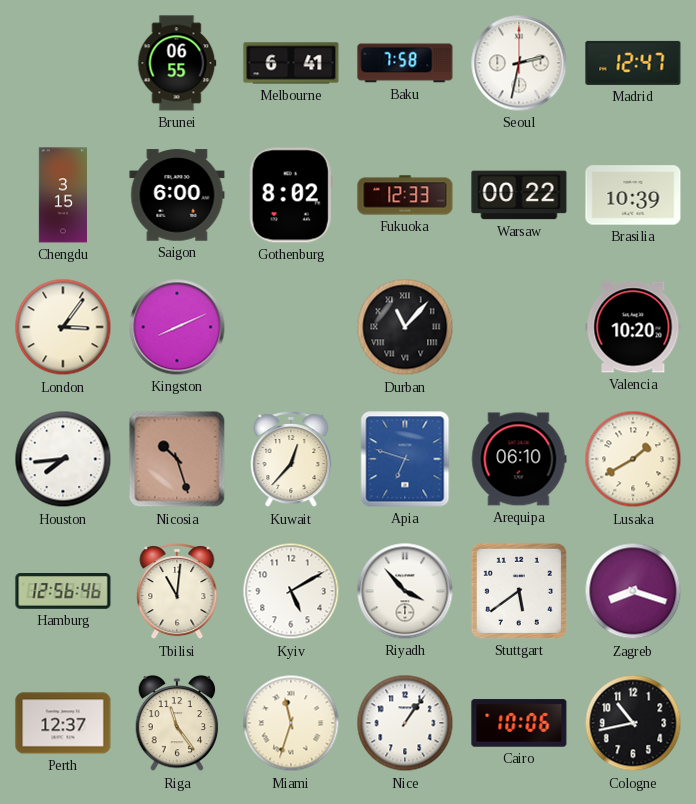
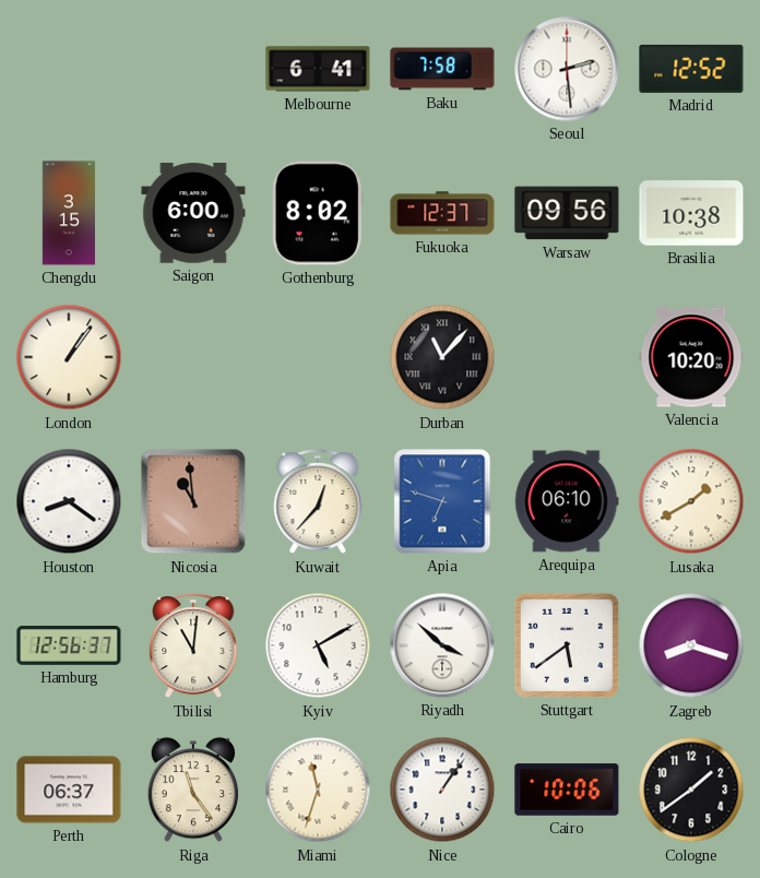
Brunei: 06:55 -> none
Seoul: 2:32 -> 2:29
Madrid: 12:47 -> 12:52
Fukuoka: 12:33 -> 12:37
Warsaw: 00:22 -> 09:56
Brasilia: 10:39 -> 10:38
London: 3:06 -> 1:06
Kingston: 8:11 -> none
Houston: 7:44 -> 8:21
Nicosia: 10:27 -> 10:59
Hamburg: 12:56:46 -> 12:56:37
Riyadh: 3:53 -> 3:52
Perth: 12:37 -> 06:37
Cologne: 10:43 -> 1:39
